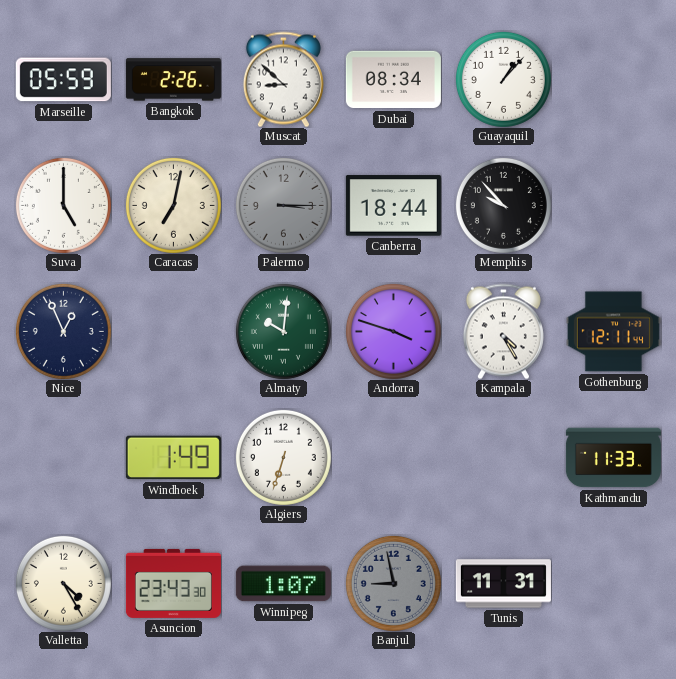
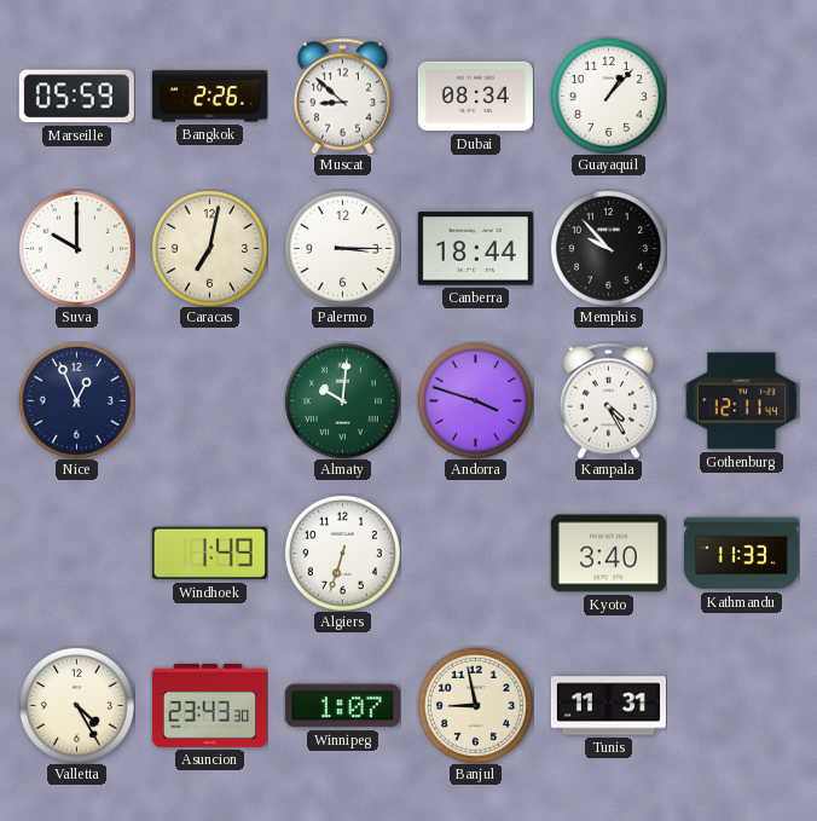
Suva: 5:00 -> 10:00
Palermo dial: grey -> white
Kyoto: none -> 3:40
Banjul dial: grey -> cream
